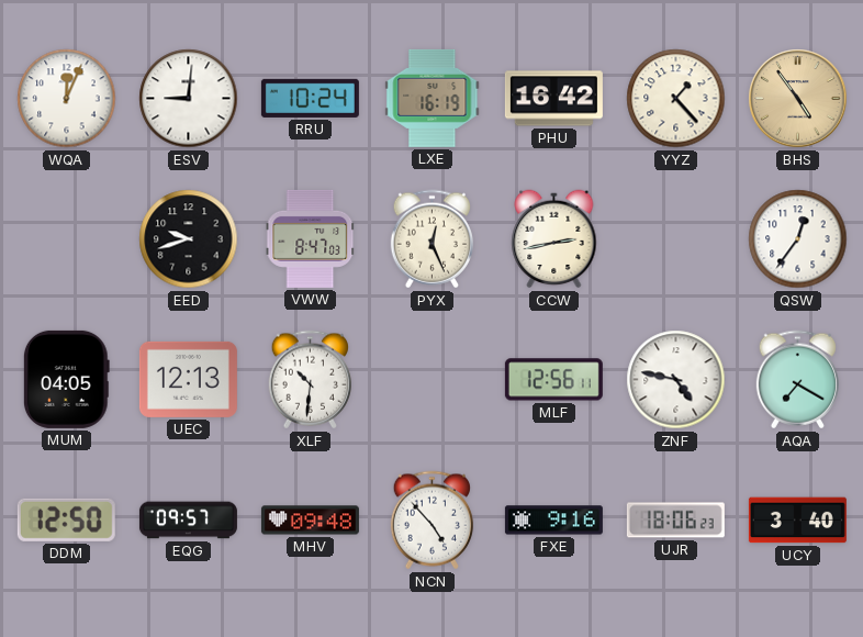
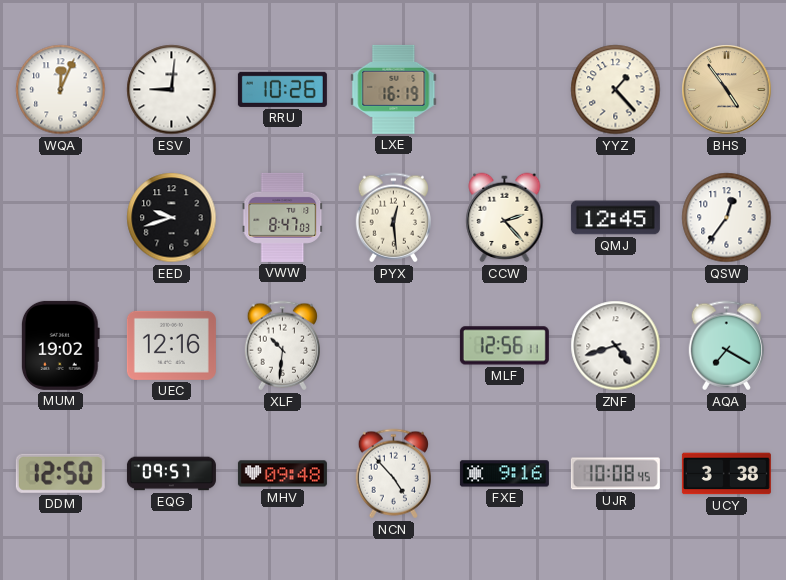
RRU: 10:24 -> 10:26
PHU: 16:42 -> none
PYX: 12:26 -> 12:29
CCW: 2:43 -> 2:23
QMJ: none -> 12:45
MUM: 04:05 -> 19:02
UEC: 12:13 -> 12:16
ZNF: 4:47 -> 4:42
UJR: 18:06 -> 10:08
UCY: 3:40 -> 3:38
